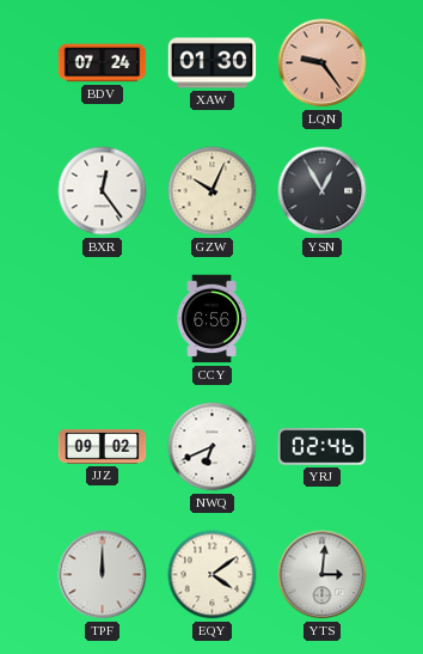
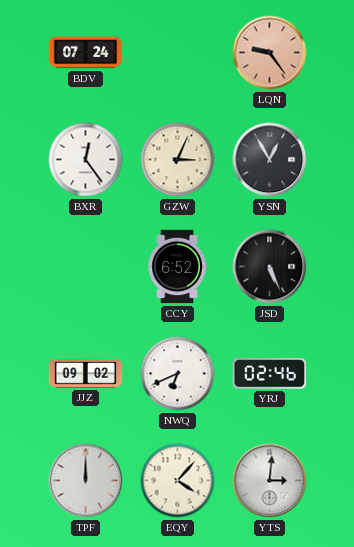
XAW: 01:30 -> none
GZW: 10:04 -> 3:04
CCY: 6:56 -> 6:52
JSD: none -> 5:26
EQY: 4:09 -> 4:07
